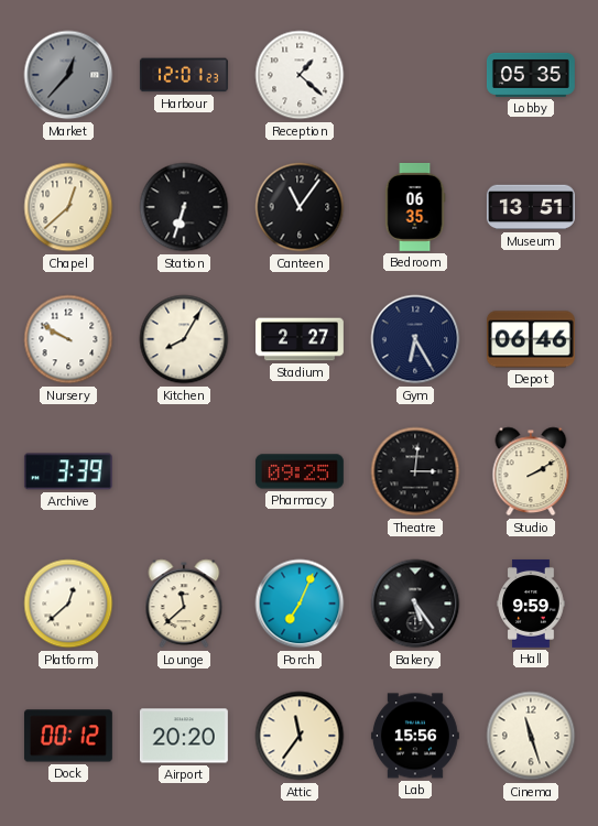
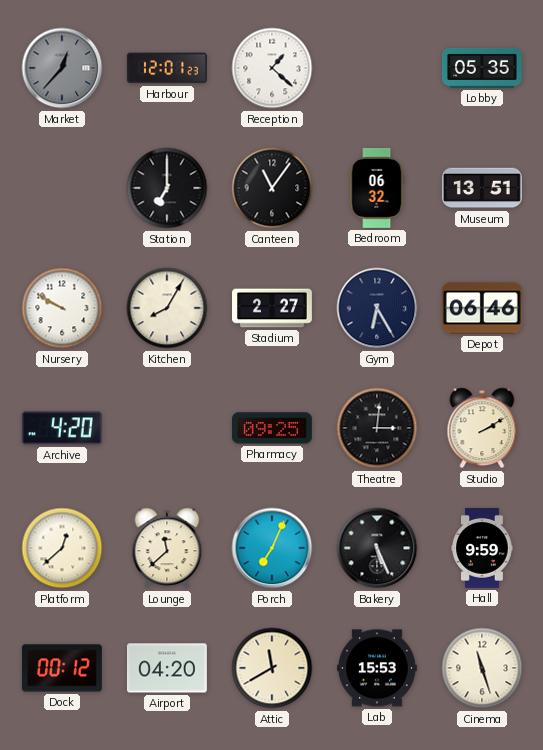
Chapel: 12:38 -> none
Station: 6:33 -> 7:00
Bedroom: 06:35 -> 06:32
Archive: 3:39 -> 4:20
Bakery: 5:24 -> 5:26
Airport: 20:20 -> 04:20
Attic: 11:36 -> 11:40
Lab: 15:56 -> 15:53
